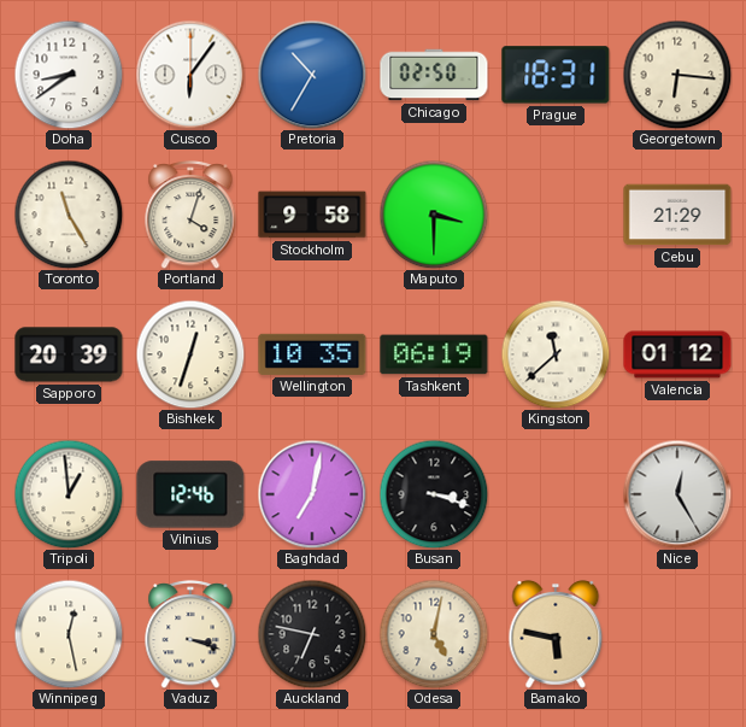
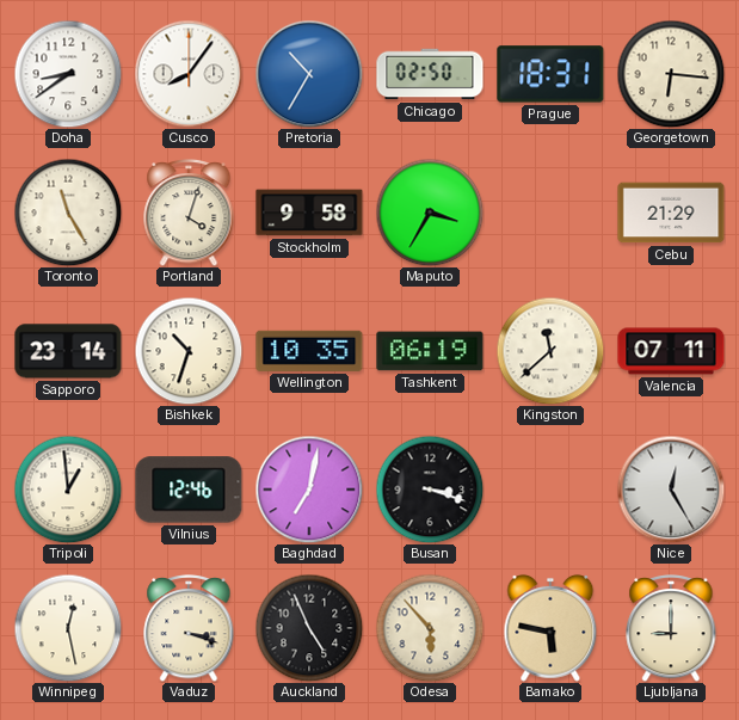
Cusco: 6:06 -> 8:06
Maputo: 3:30 -> 3:35
Sapporo: 20:39 -> 23:14
Bishkek: 12:33 -> 10:33
Valencia: 01:12 -> 07:11
Auckland: 6:47 -> 4:56
Odesa: 5:02 -> 5:53
Ljubljana: none -> 9:00
